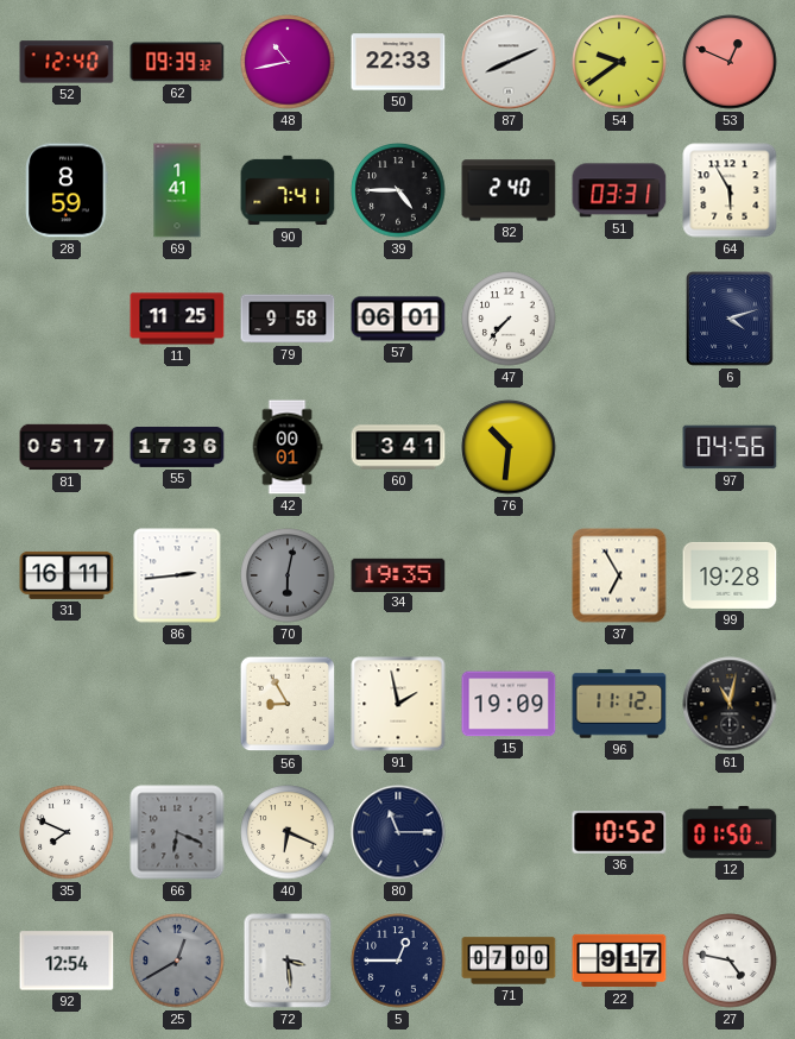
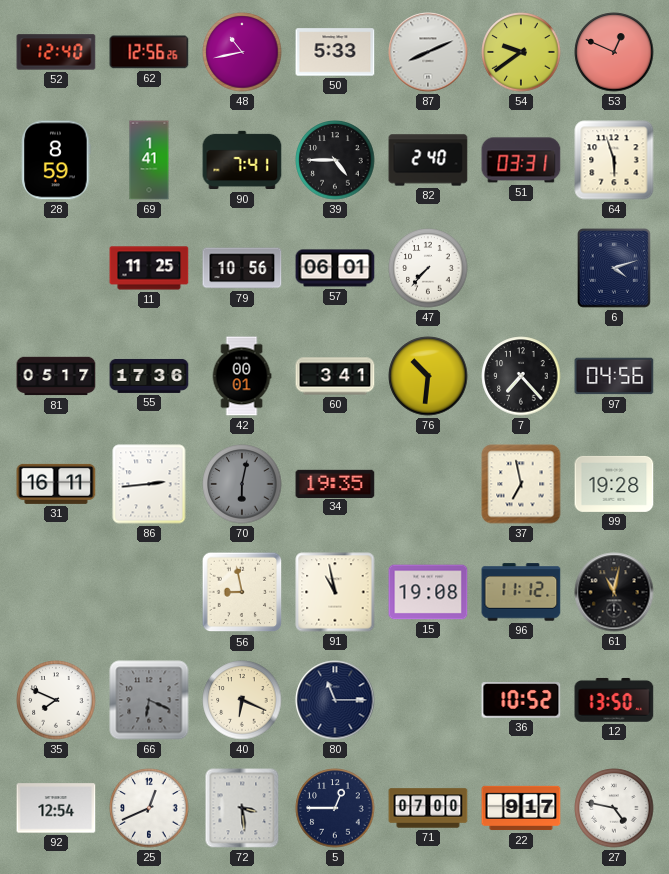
62: 09:39 -> 12:56
50: 22:33 -> 5:33
64: 5:55 -> 5:57
79: 9:58 -> 10:56
7: none -> 7:23
37: 6:55 -> 6:58
56: 8:55 -> 8:58
91: 1:58 -> 10:58
15: 19:09 -> 19:08
12: 01:50 -> 13:50
25: 12:40 -> 12:41
25 dial: grey -> white
